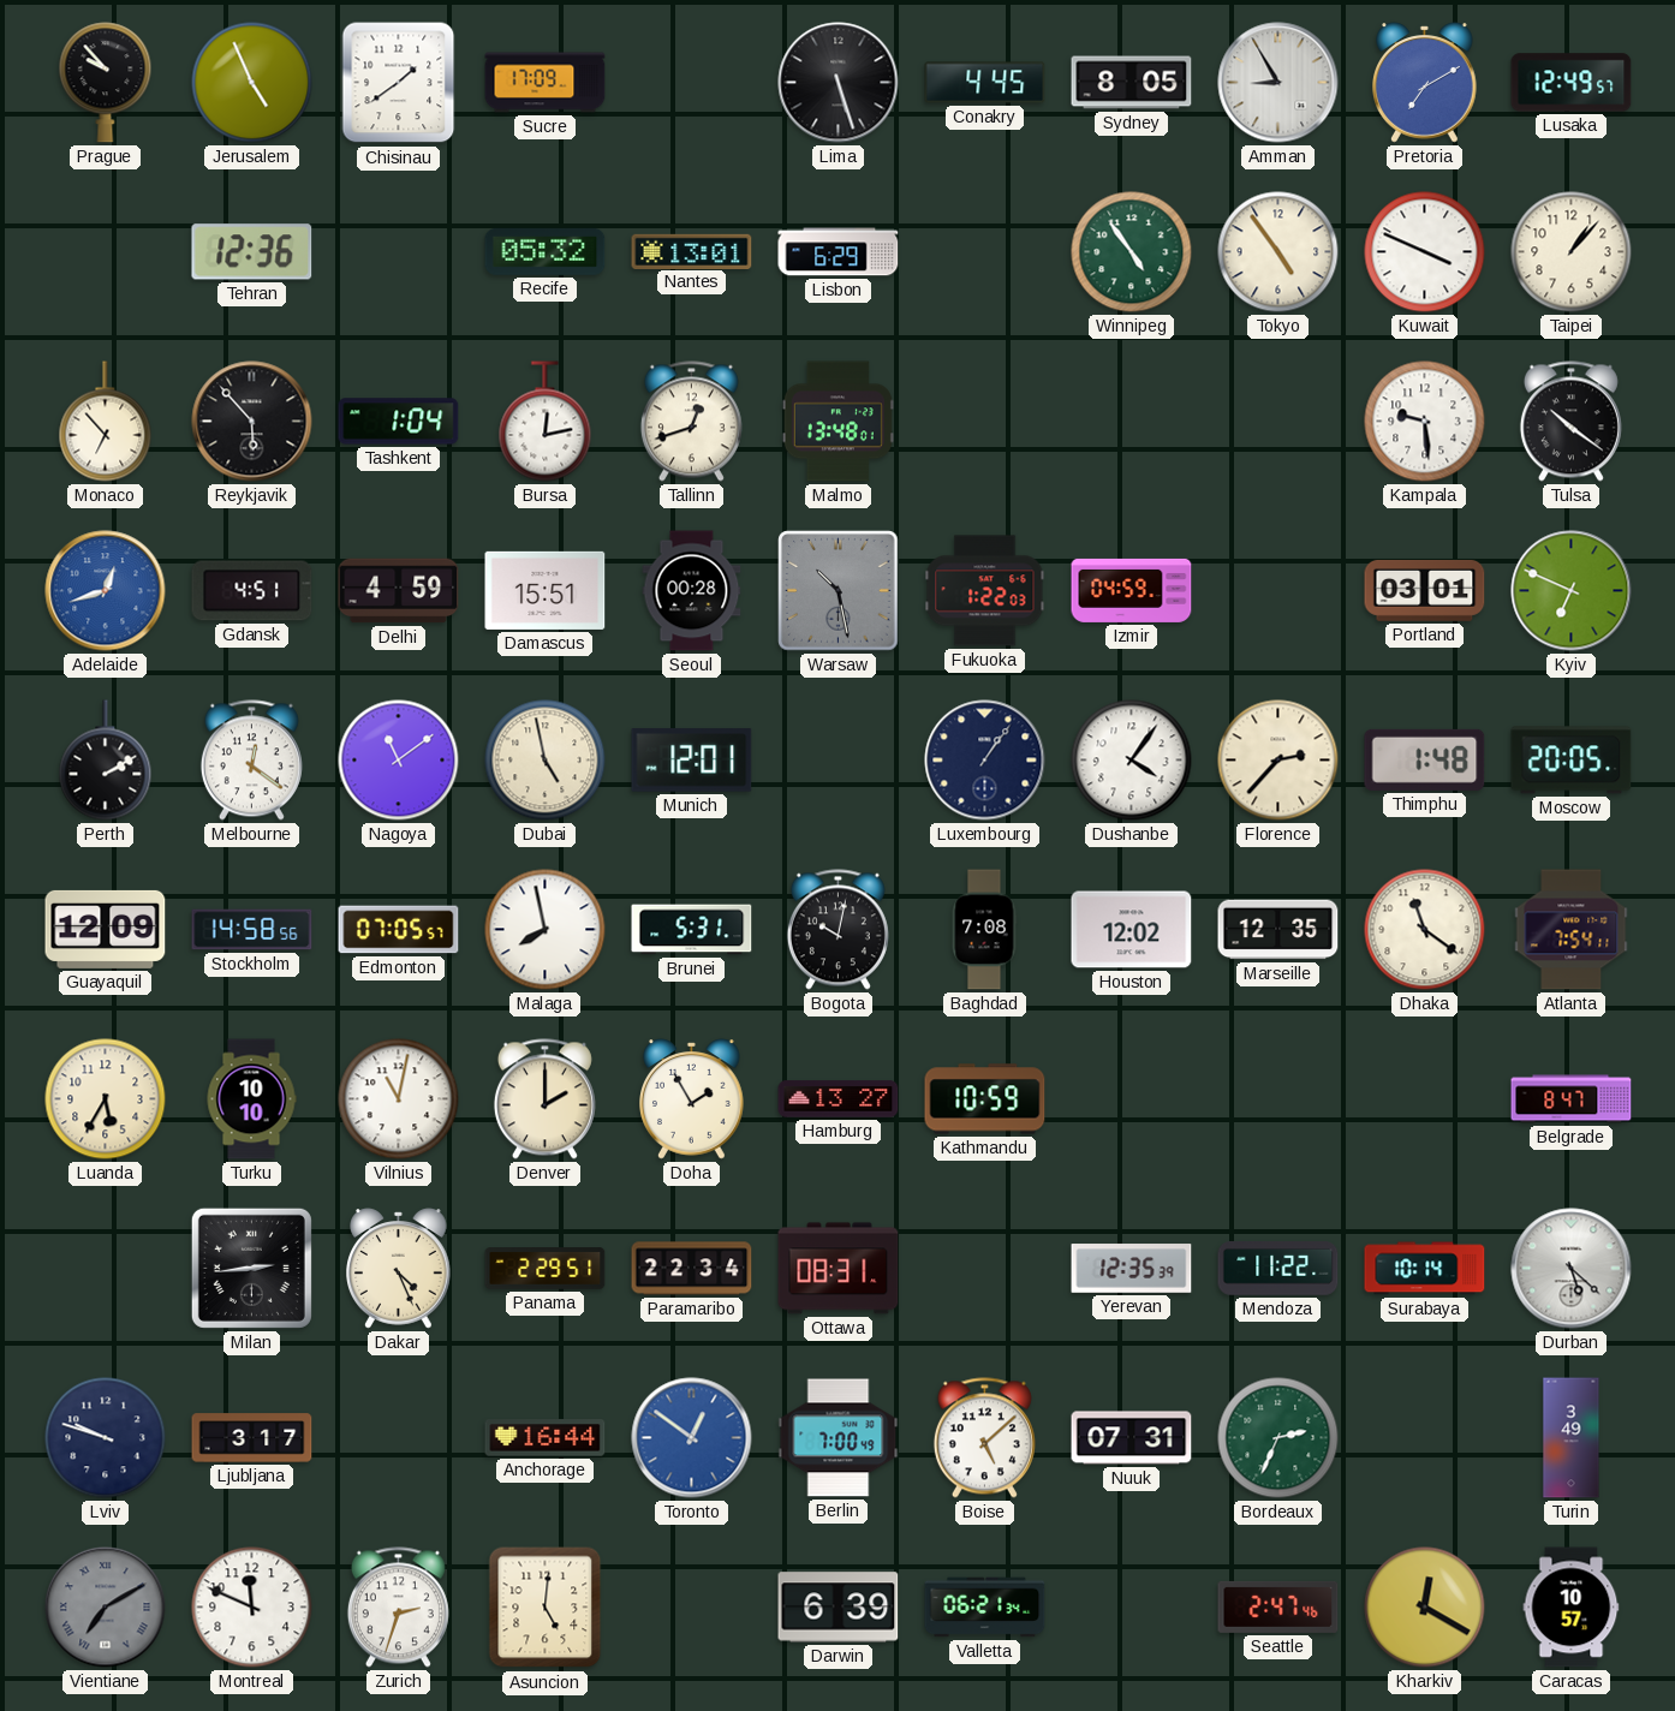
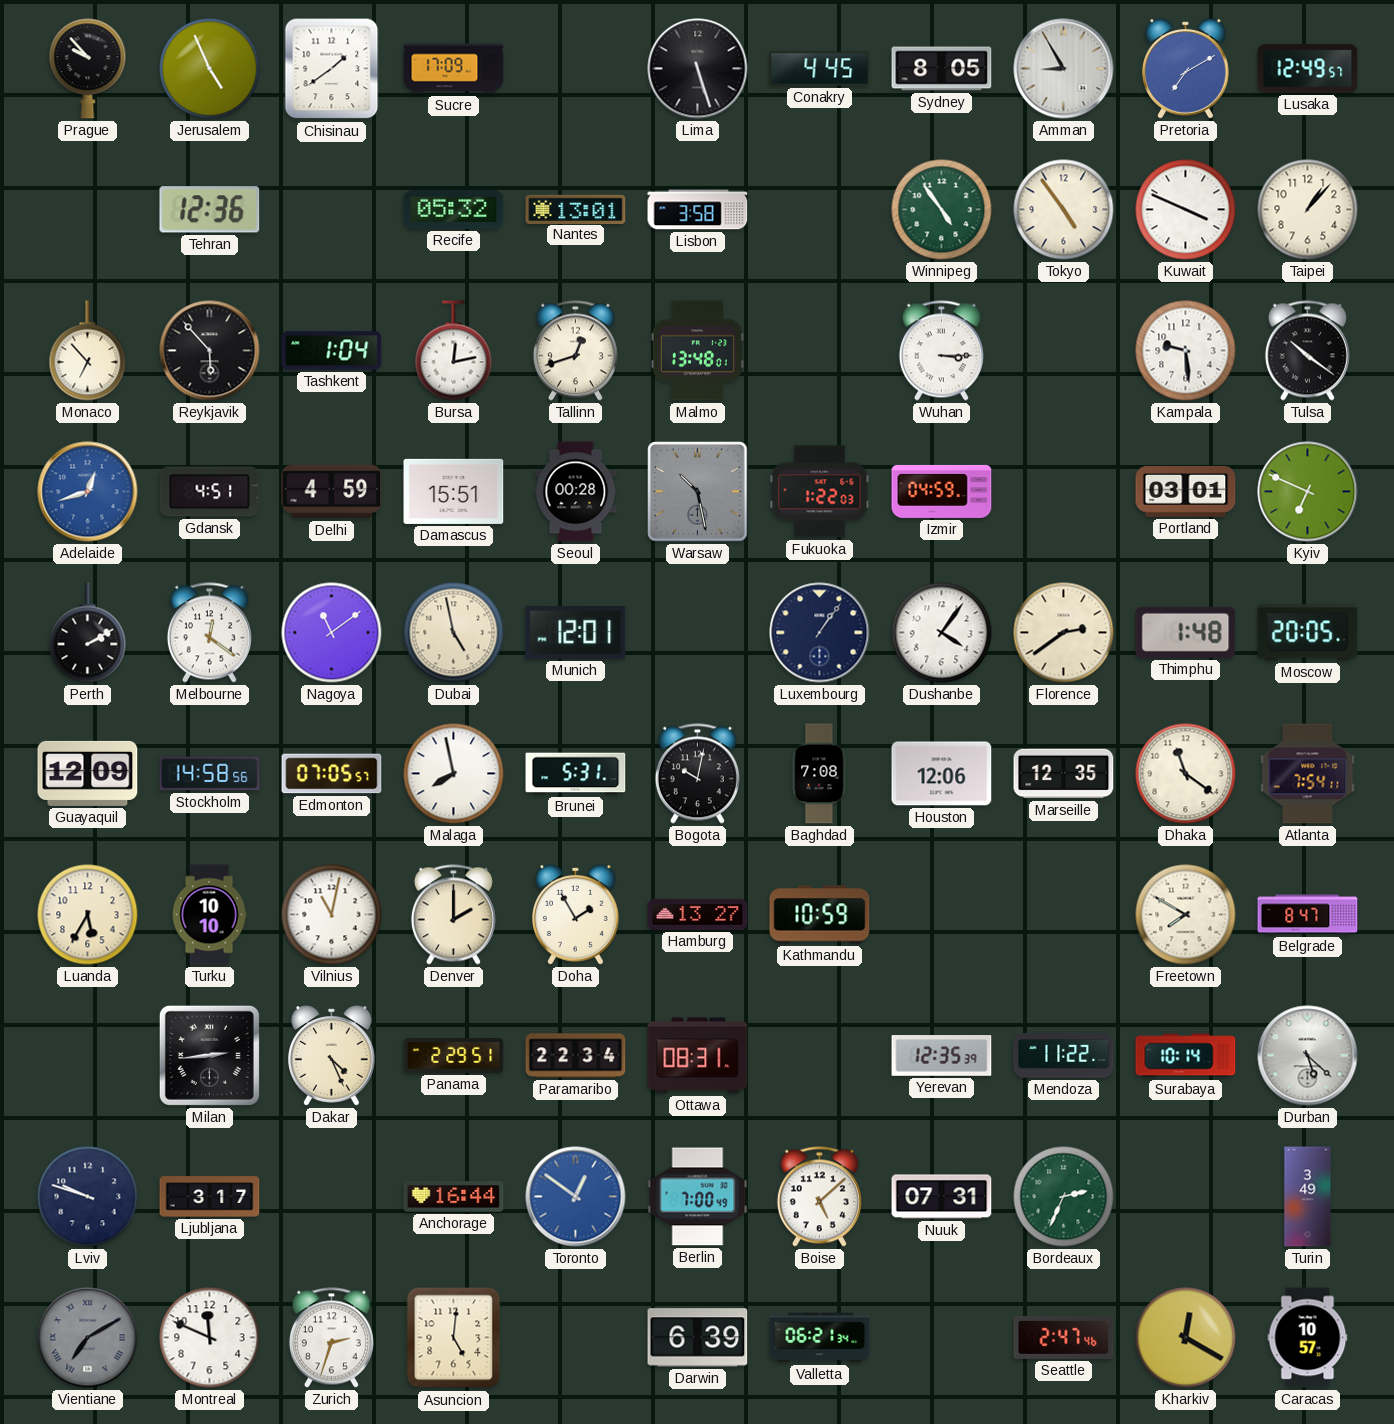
Lisbon: 6:29 -> 3:58
Wuhan: none -> 3:15
Florence: 2:37 -> 2:39
Houston: 12:02 -> 12:06
Freetown: none -> 7:50
